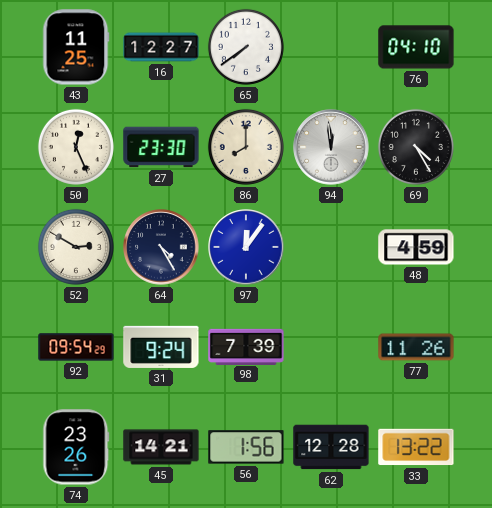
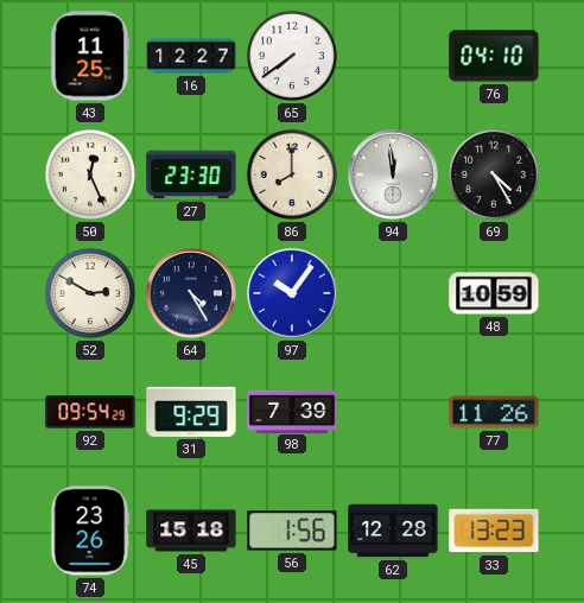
97: 12:06 -> 10:06
48: 4:59 -> 10:59
31: 9:24 -> 9:29
45: 14:21 -> 15:18
33: 13:22 -> 13:23
